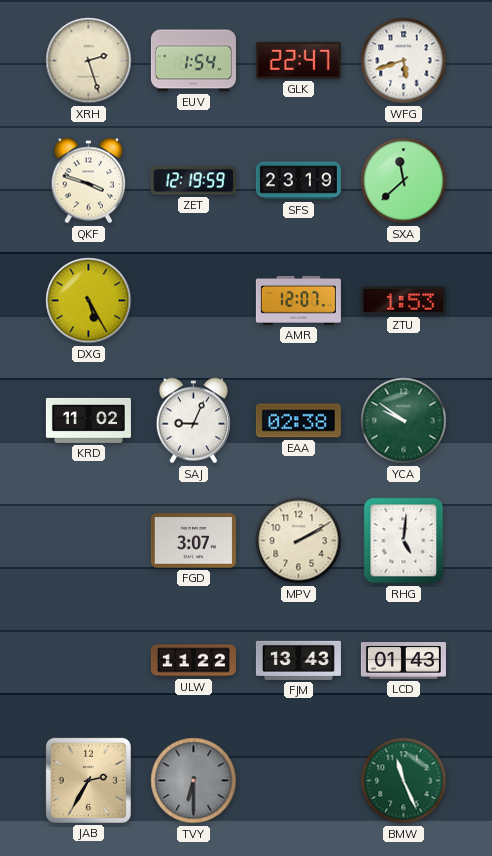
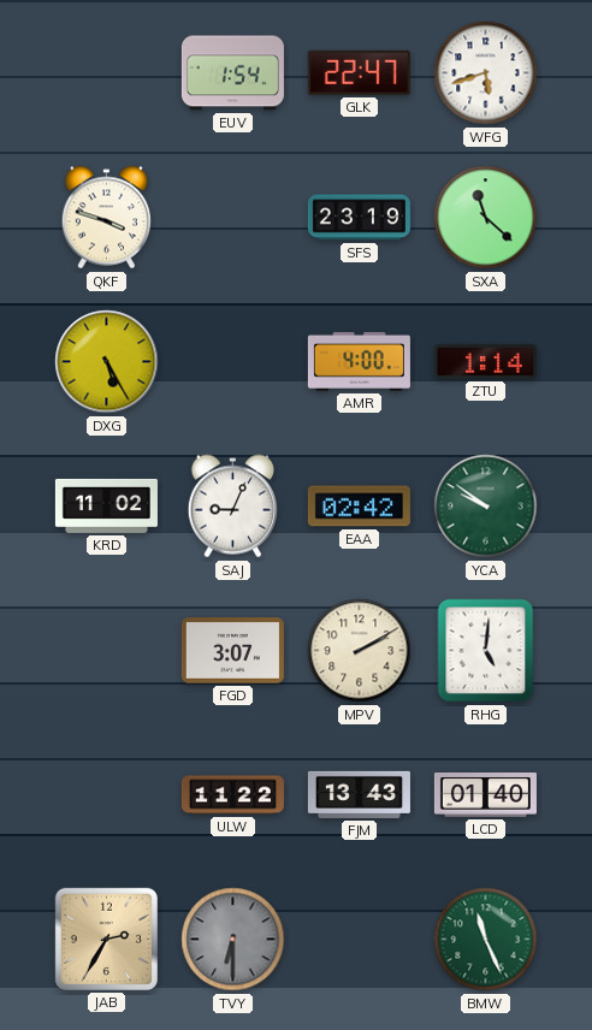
XRH: 2:27 -> none
ZET: 12:19 -> none
SXA: 11:38 -> 11:22
AMR: 12:07 -> 4:00
ZTU: 1:53 -> 1:14
EAA: 02:38 -> 02:42
LCD: 01:43 -> 01:40
